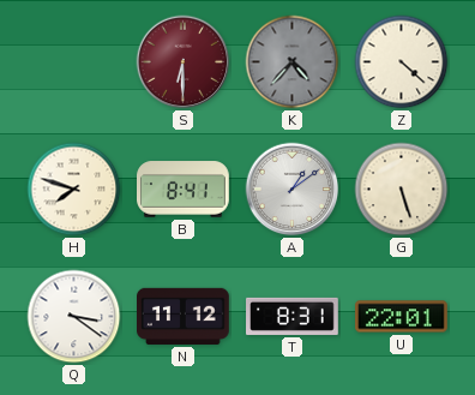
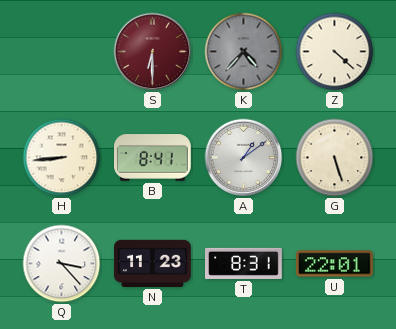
H: 7:48 -> 8:44
Q: 3:21 -> 3:23
N: 11:12 -> 11:23
